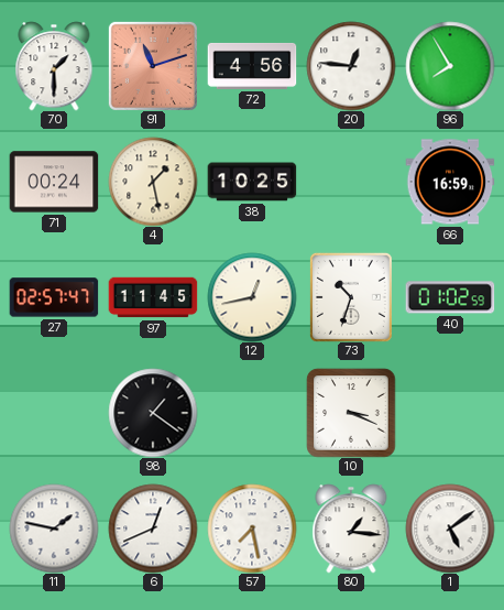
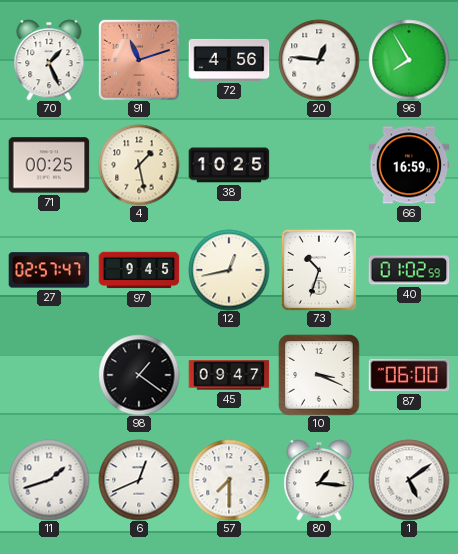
70: 1:30 -> 1:26
71: 00:24 -> 00:25
97: 11:45 -> 9:45
45: none -> 09:47
87: none -> 06:00
11: 1:47 -> 1:42
57: 7:28 -> 7:30
